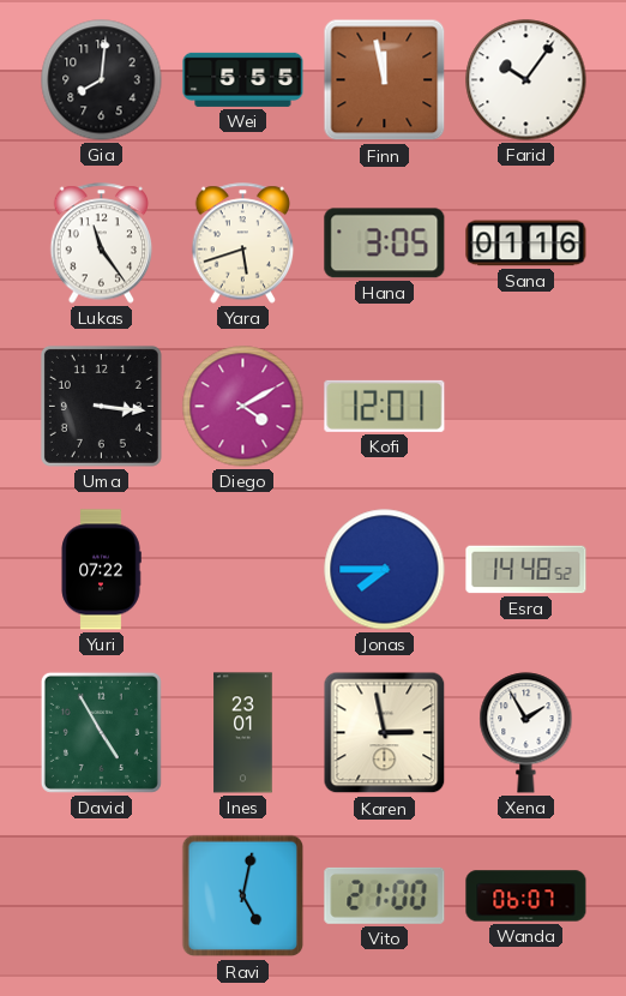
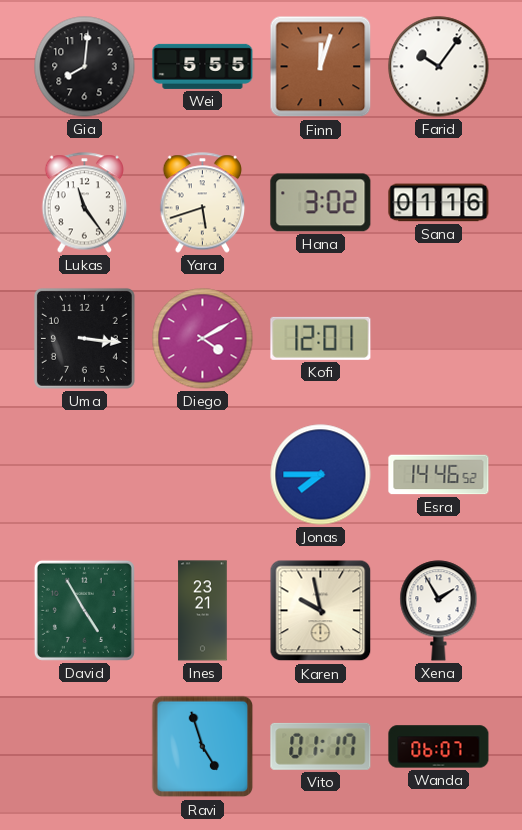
Finn: 11:58 -> 12:03
Hana: 3:05 -> 3:02
Yuri: 07:22 -> none
Esra: 14:48 -> 14:46
Ines: 23:01 -> 23:21
Karen: 2:58 -> 9:58
Ravi: 5:02 -> 4:57
Vito: 21:00 -> 01:17
